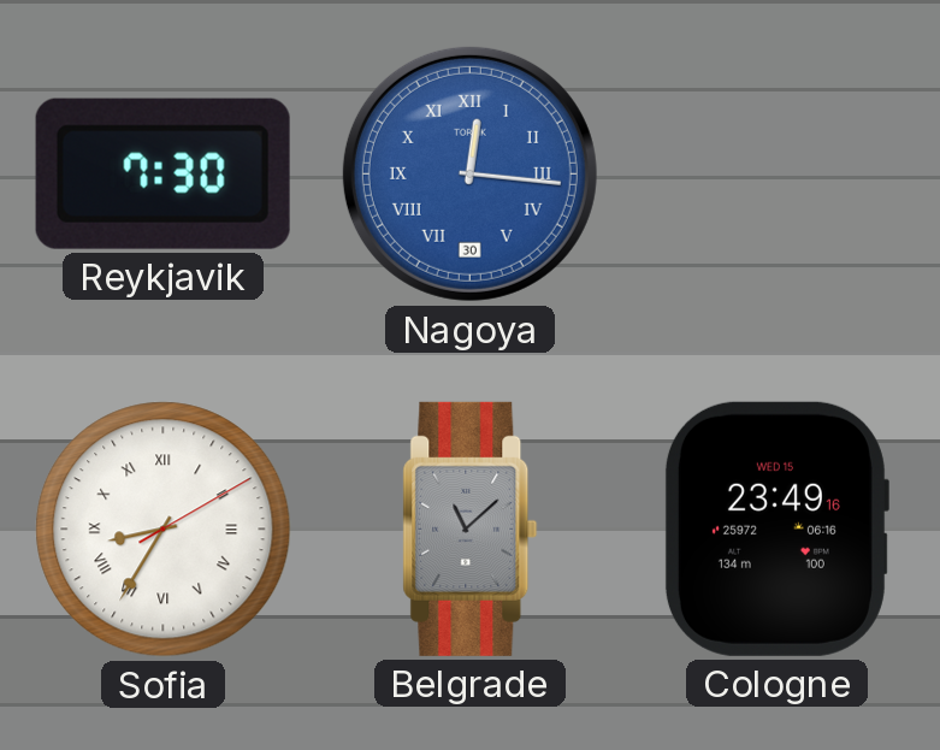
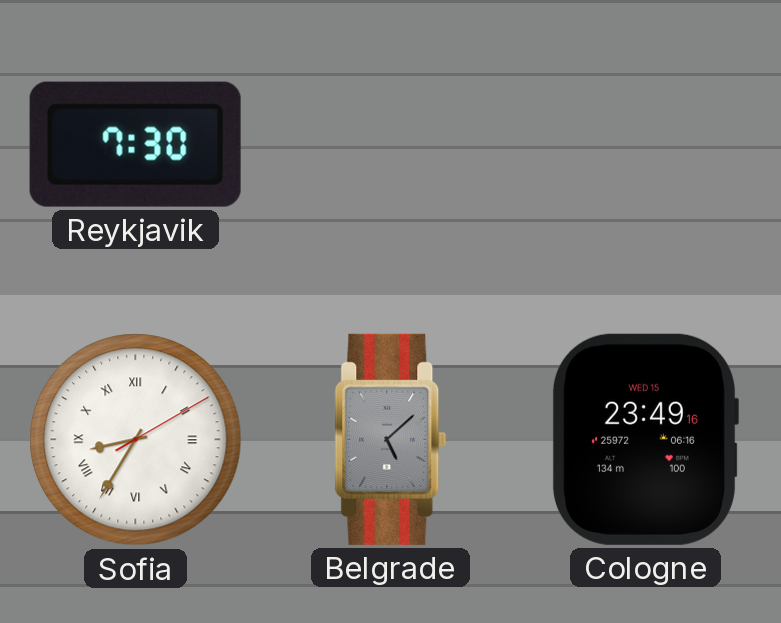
Nagoya: 12:16 -> none
Belgrade: 11:08 -> 5:08
